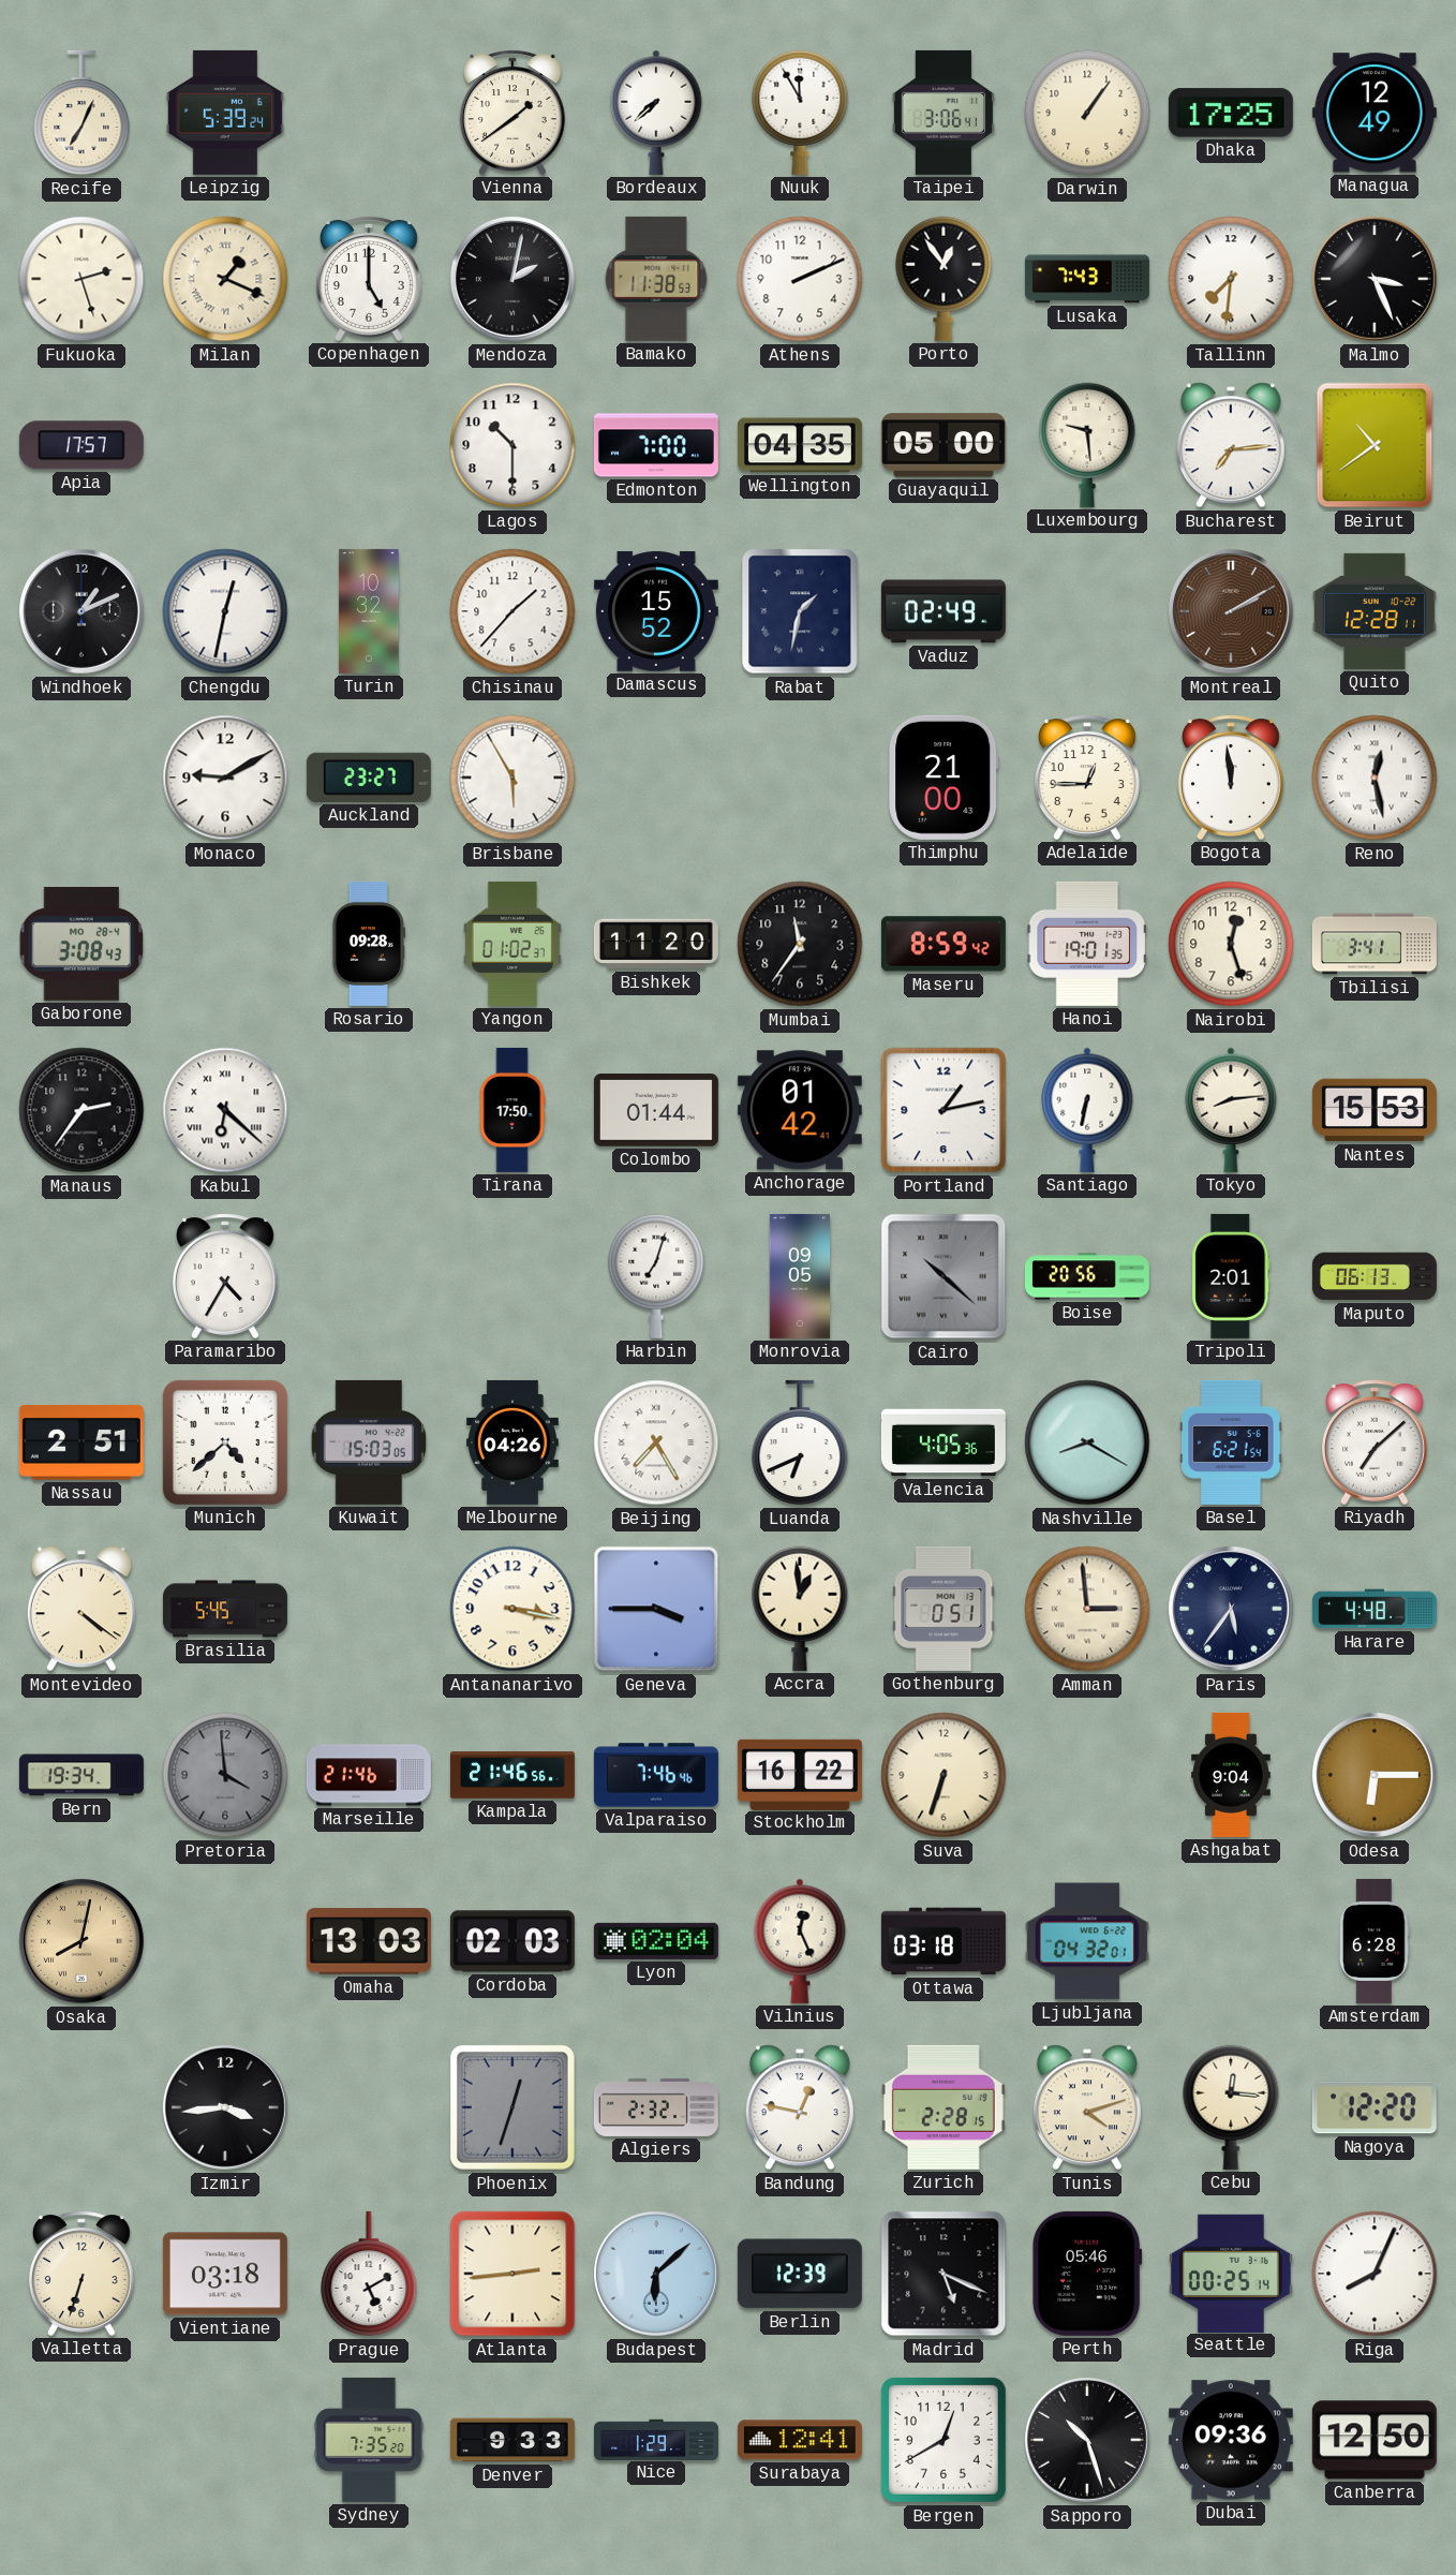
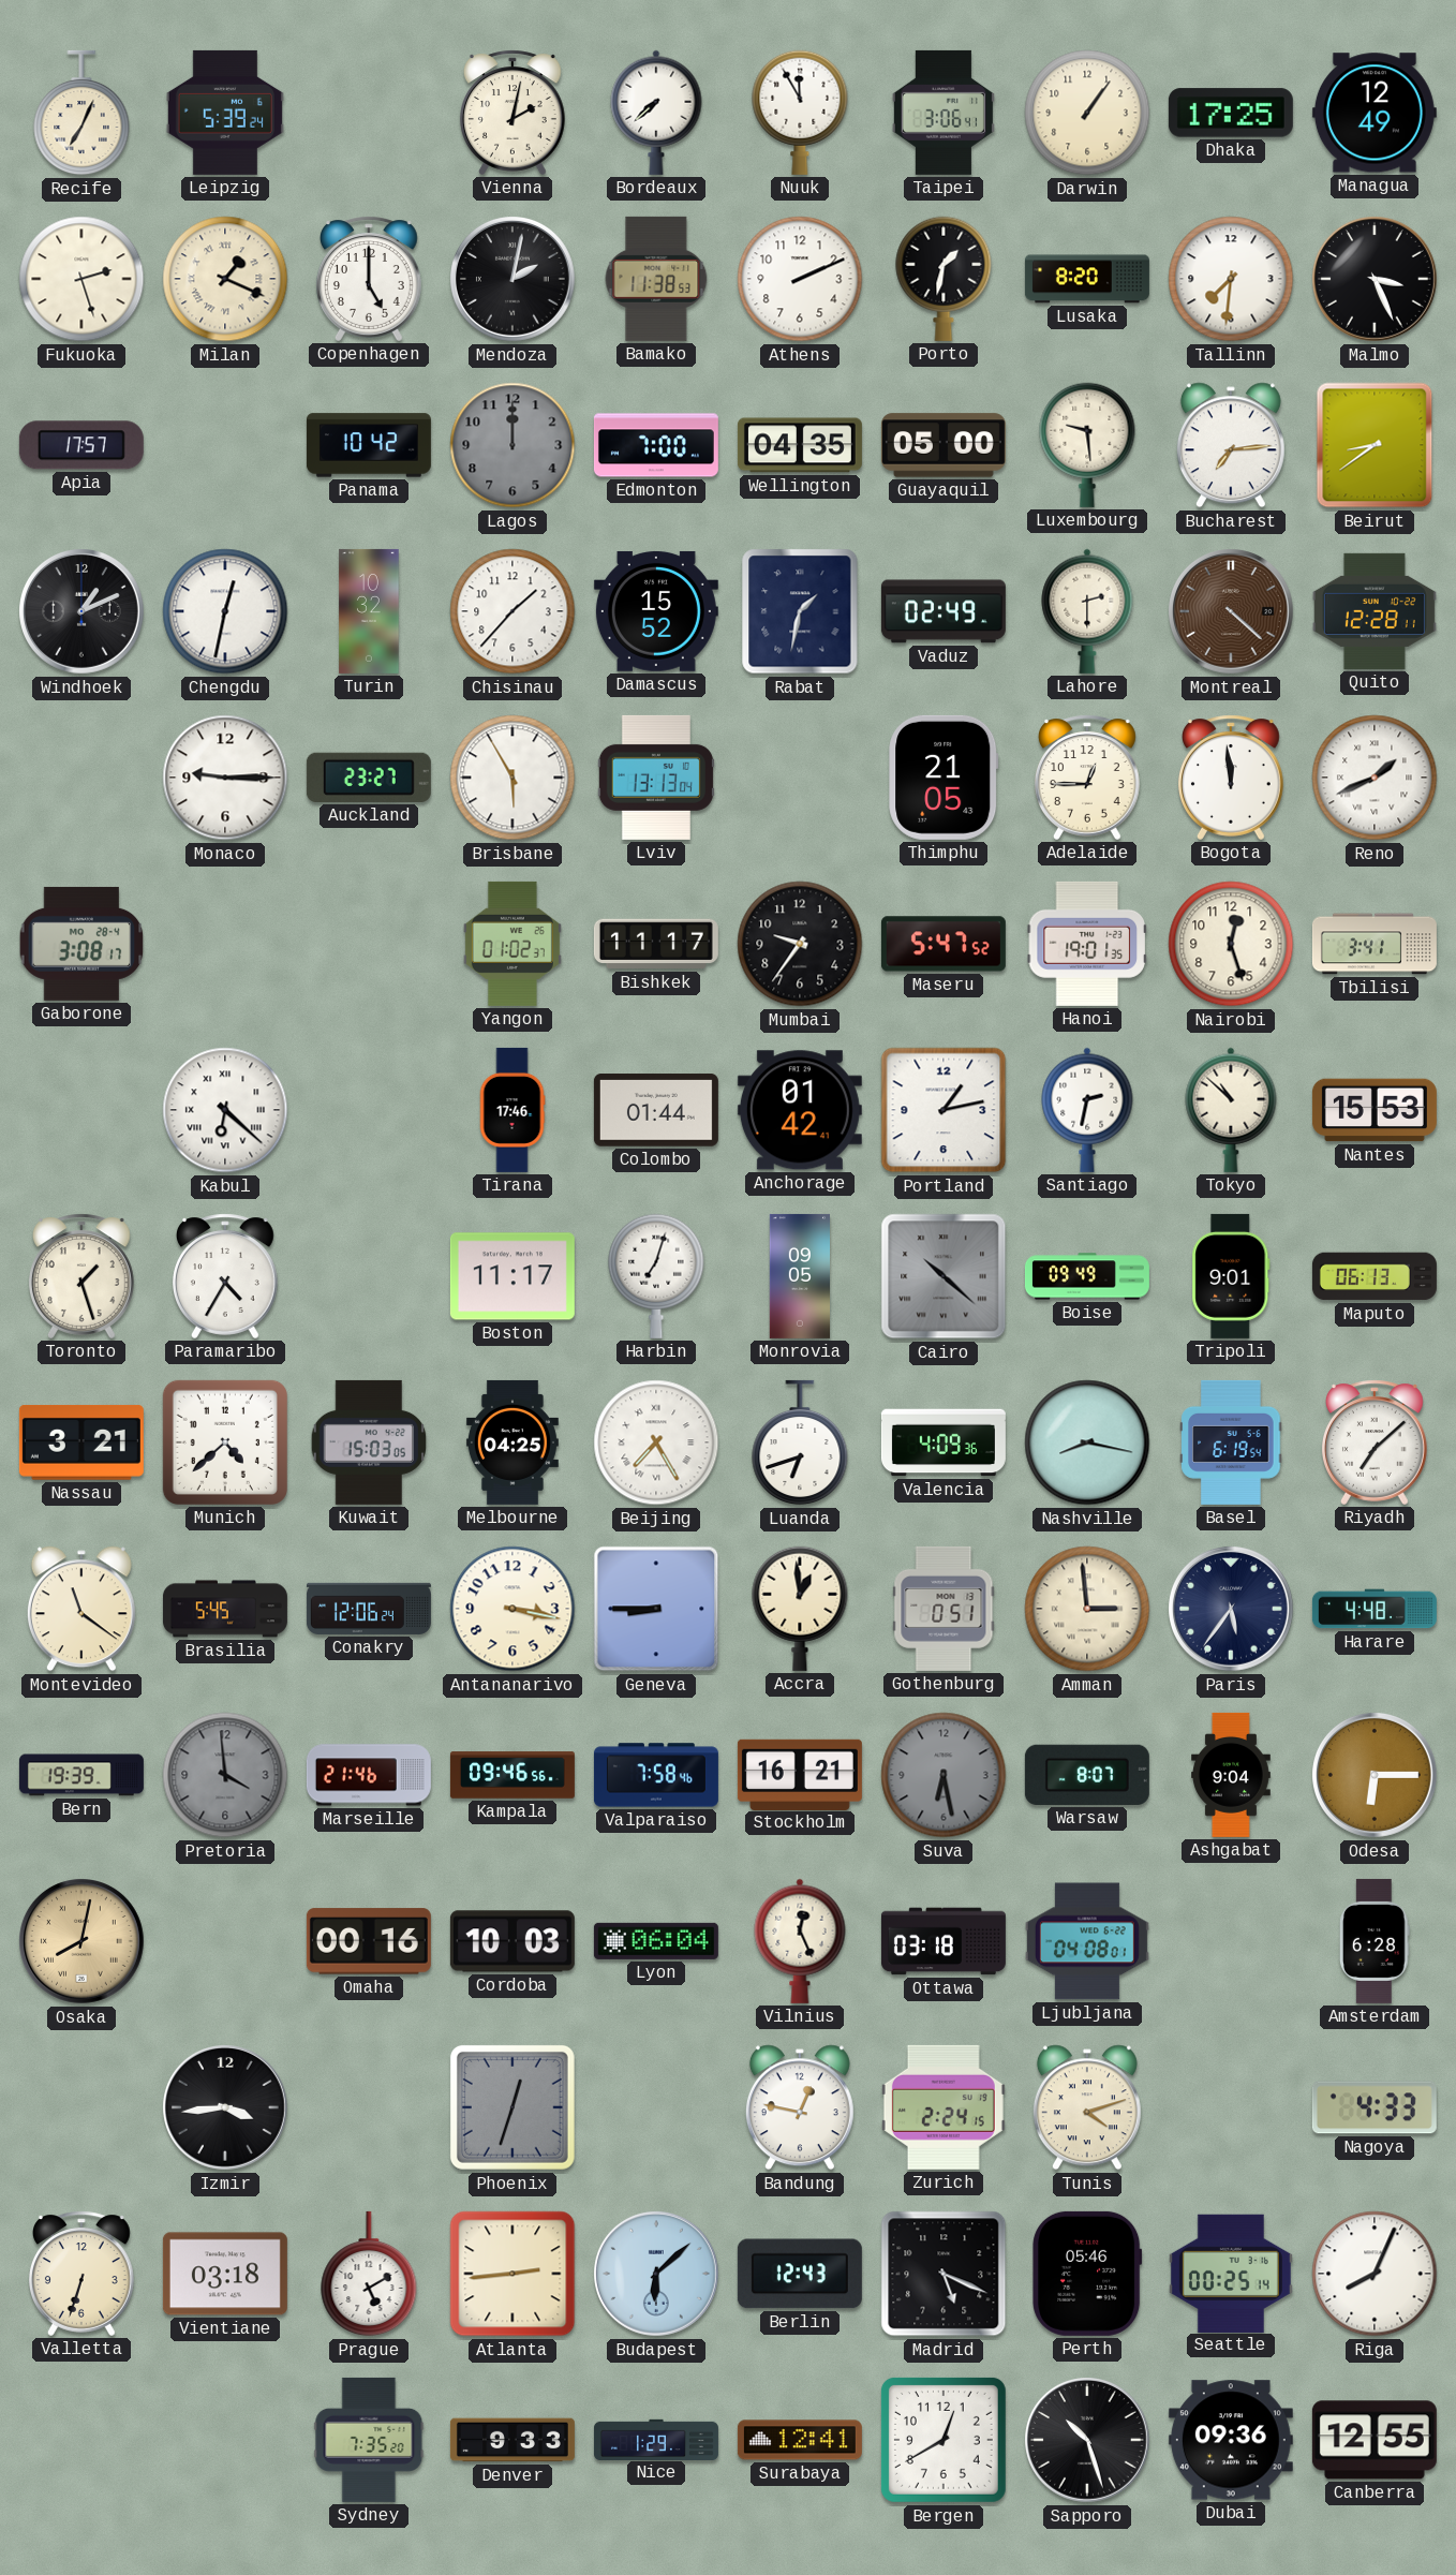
Vienna: 1:39 -> 2:02
Porto: 12:54 -> 1:32
Lusaka: 7:43 -> 8:20
Panama: none -> 10:42
Lagos: 10:30 -> 12:00
Lagos dial: white -> grey
Beirut: 10:39 -> 8:39
Lahore: none -> 2:30
Montreal: 2:10 -> 4:22
Monaco: 9:10 -> 9:15
Lviv: none -> 13:13
Thimphu: 21:00 -> 21:05
Reno: 12:28 -> 1:41
Gaborone: 3:08:43 -> 3:08:17
Rosario: 09:28 -> none
Bishkek: 11:20 -> 11:17
Mumbai: 11:36 -> 9:36
Maseru: 8:59 -> 5:47
Manaus: 2:36 -> none
Tirana: 17:50 -> 17:46
Santiago: 6:32 -> 2:32
Tokyo: 8:14 -> 10:52
Toronto: none -> 1:27
Boston: none -> 11:17
Boise: 20:56 -> 09:49
Tripoli: 2:01 -> 9:01
Nassau: 2:51 -> 3:21
Melbourne: 04:26 -> 04:25
Luanda: 6:41 -> 6:42
Valencia: 4:05 -> 4:09
Nashville: 8:20 -> 8:17
Basel: 6:21 -> 6:19
Montevideo: 4:21 -> 11:21
Conakry: none -> 12:06
Geneva: 3:45 -> 8:45
Bern: 19:34 -> 19:39
Kampala: 21:46 -> 09:46
Valparaiso: 7:46 -> 7:58
Stockholm: 16:22 -> 16:21
Suva: 6:33 -> 6:28
Suva dial: cream -> grey
Warsaw: none -> 8:07
Omaha: 13:03 -> 00:16
Cordoba: 02:03 -> 10:03
Lyon: 02:04 -> 06:04
Ljubljana: 04:32 -> 04:08
Algiers: 2:32 -> none
Zurich: 2:28 -> 2:24
Cebu: 12:16 -> none
Nagoya: 12:20 -> 4:33
Berlin: 12:39 -> 12:43
Canberra: 12:50 -> 12:55
